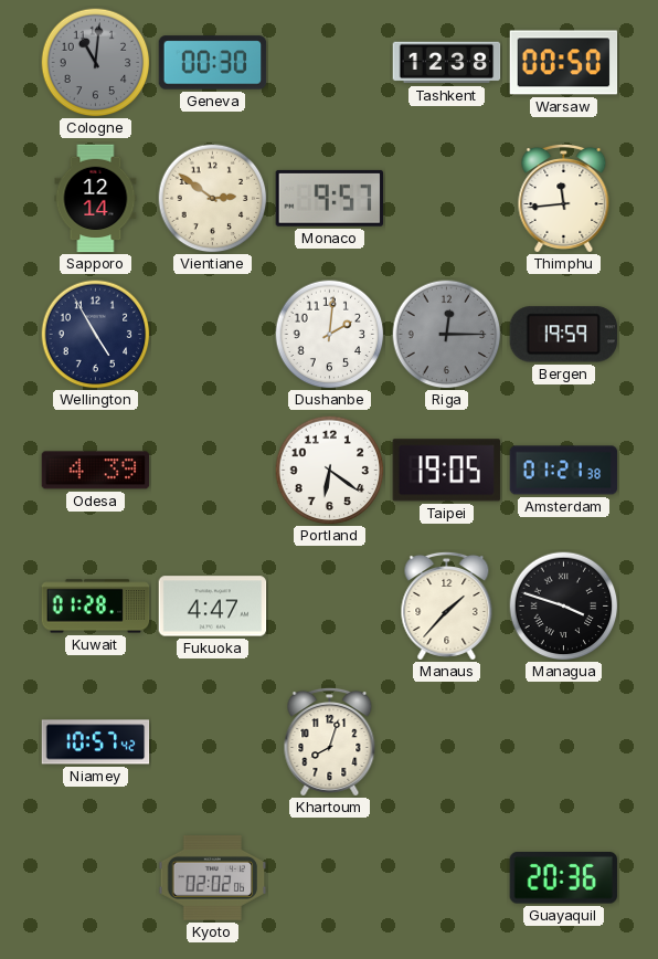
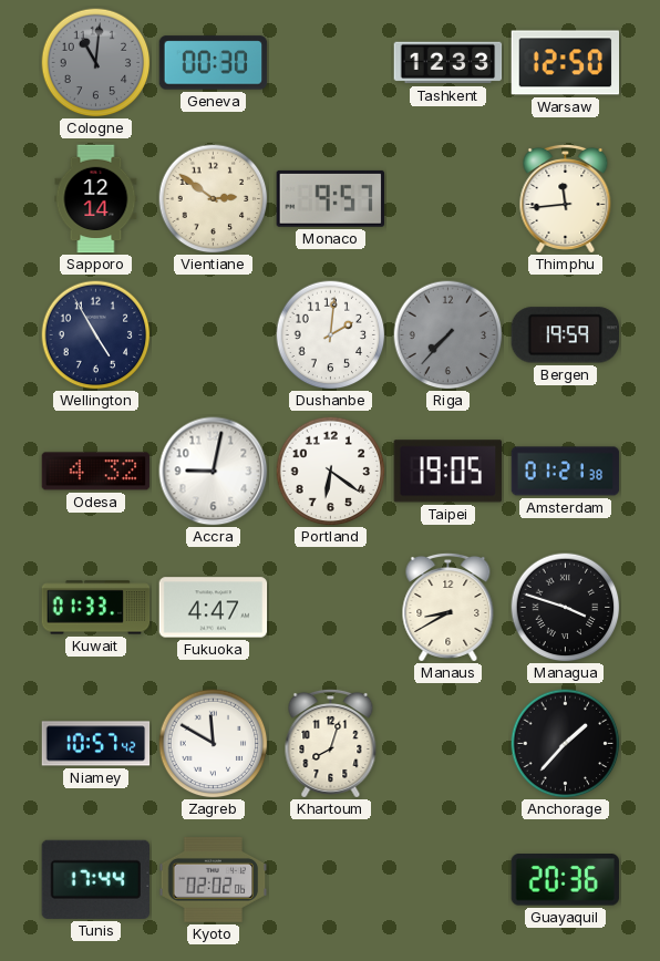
Tashkent: 12:38 -> 12:33
Warsaw: 00:50 -> 12:50
Riga: 12:15 -> 7:37
Odesa: 4:39 -> 4:32
Accra: none -> 9:02
Kuwait: 01:28 -> 01:33
Manaus: 1:37 -> 8:40
Zagreb: none -> 11:50
Anchorage: none -> 1:37
Tunis: none -> 17:44
